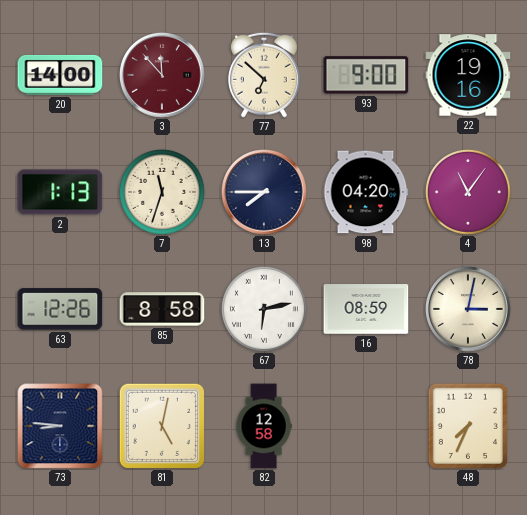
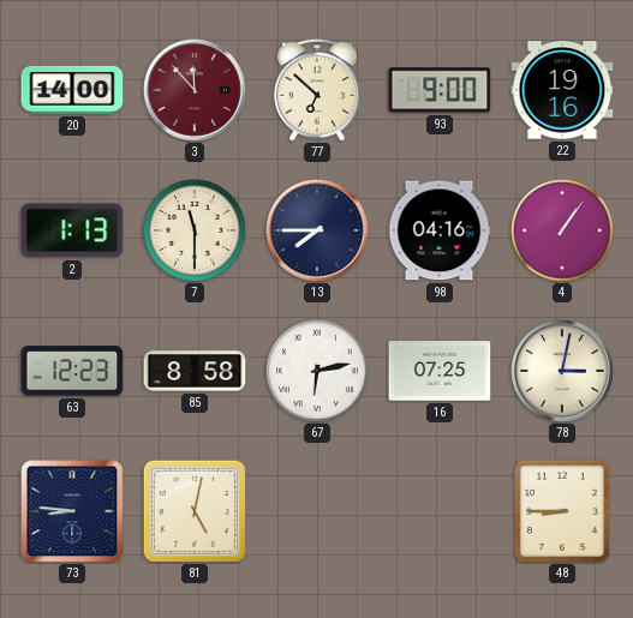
7: 11:33 -> 11:30
98: 04:20 -> 04:16
4: 11:06 -> 1:06
63: 12:26 -> 12:23
16: 08:59 -> 07:25
82: 12:58 -> none
48: 7:34 -> 8:45
